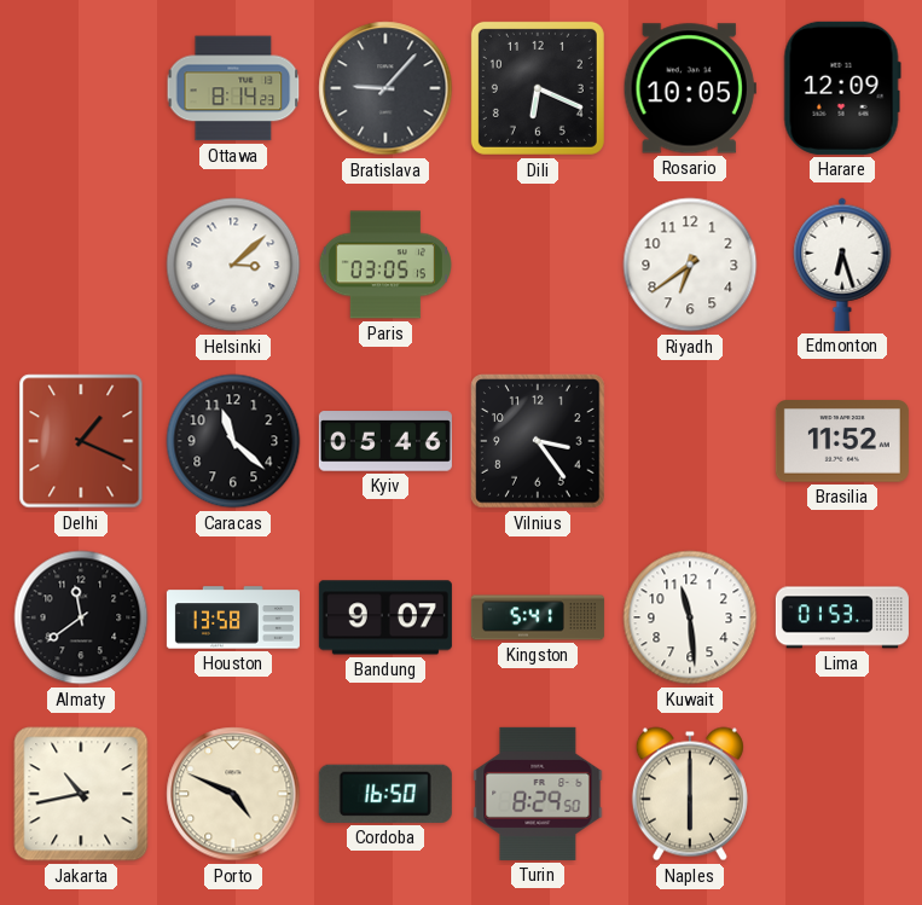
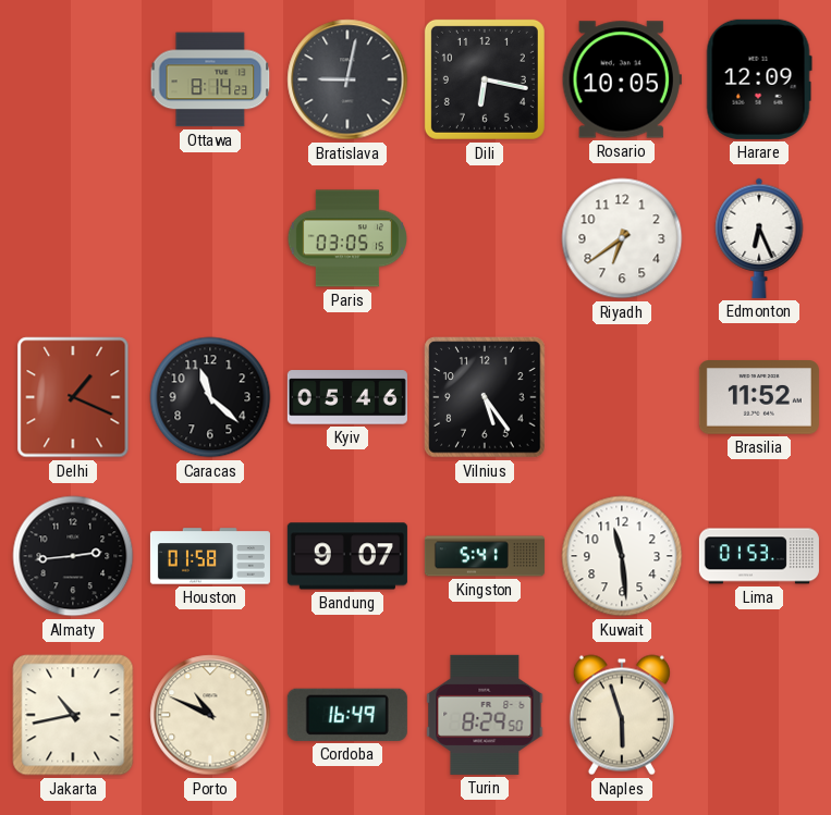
Bratislava: 9:07 -> 9:02
Dili: 6:19 -> 6:17
Helsinki: 3:08 -> none
Edmonton: 6:27 -> 6:26
Vilnius: 3:24 -> 5:24
Almaty: 11:39 -> 2:44
Houston: 13:58 -> 01:58
Porto: 4:49 -> 10:49
Cordoba: 16:50 -> 16:49
Naples: 6:00 -> 5:57
